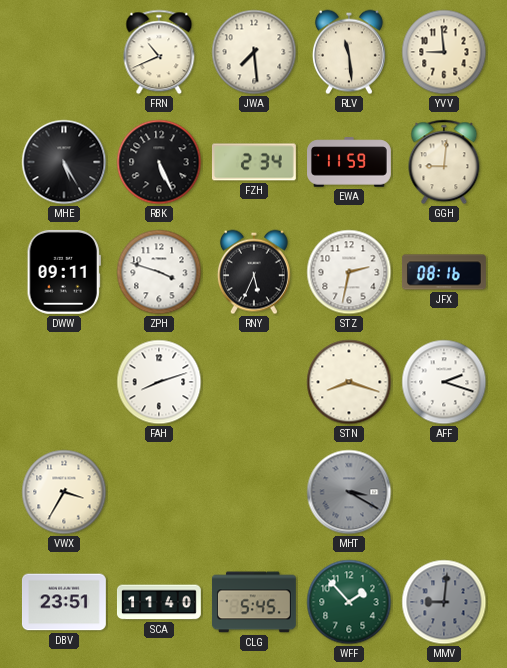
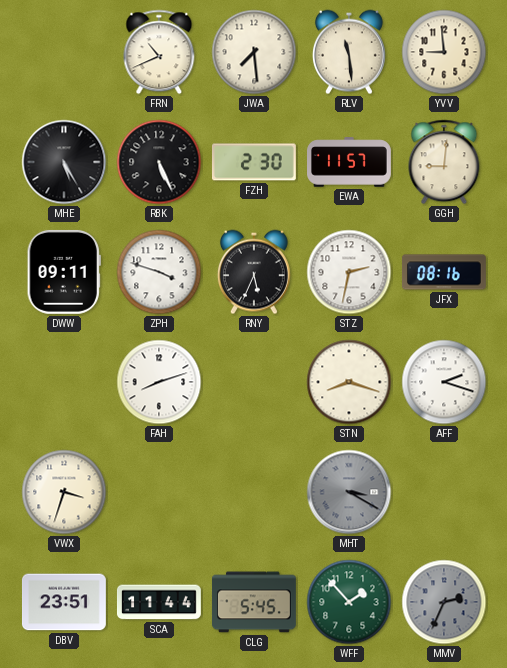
FZH: 2:34 -> 2:30
EWA: 11:59 -> 11:57
VWX: 3:35 -> 3:33
SCA: 11:40 -> 11:44
MMV: 9:01 -> 2:34
